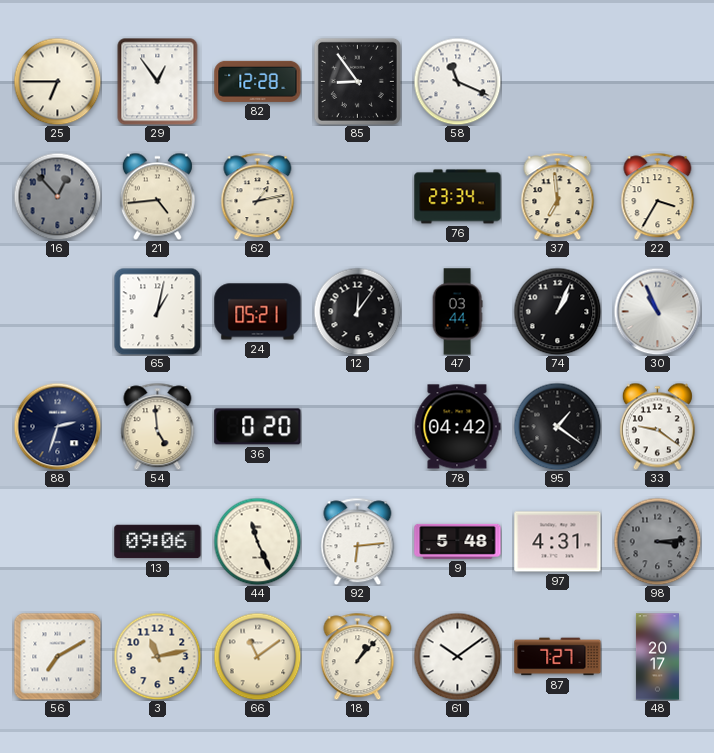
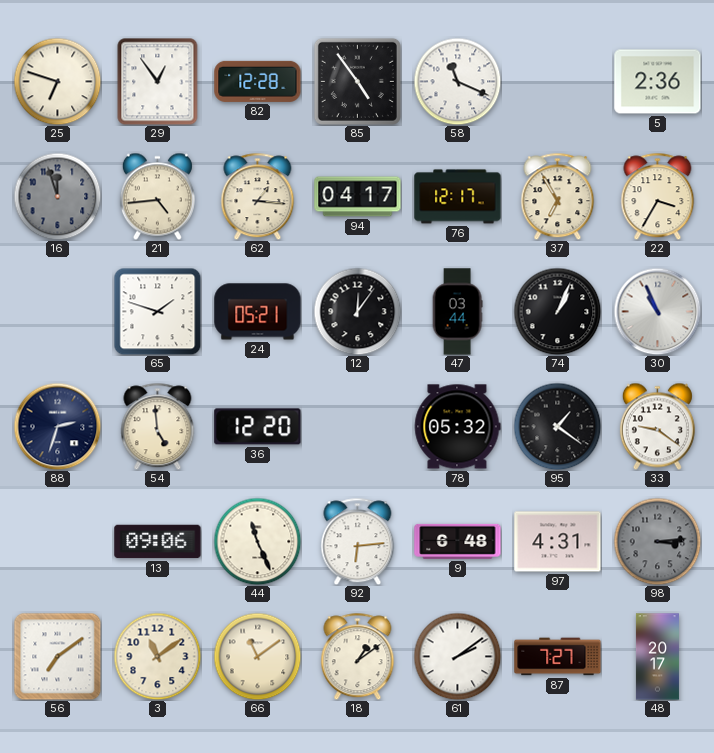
25: 6:45 -> 6:48
85: 8:54 -> 4:54
5: none -> 2:36
16: 12:53 -> 11:57
62: 1:13 -> 1:16
94: none -> 04:17
76: 23:34 -> 12:17
37: 6:59 -> 6:55
65: 1:02 -> 1:48
36: 0:20 -> 12:20
78: 04:42 -> 05:32
9: 5:48 -> 6:48
56: 7:10 -> 7:09
3: 11:13 -> 11:09
18: 1:07 -> 1:09
61: 10:09 -> 2:09
